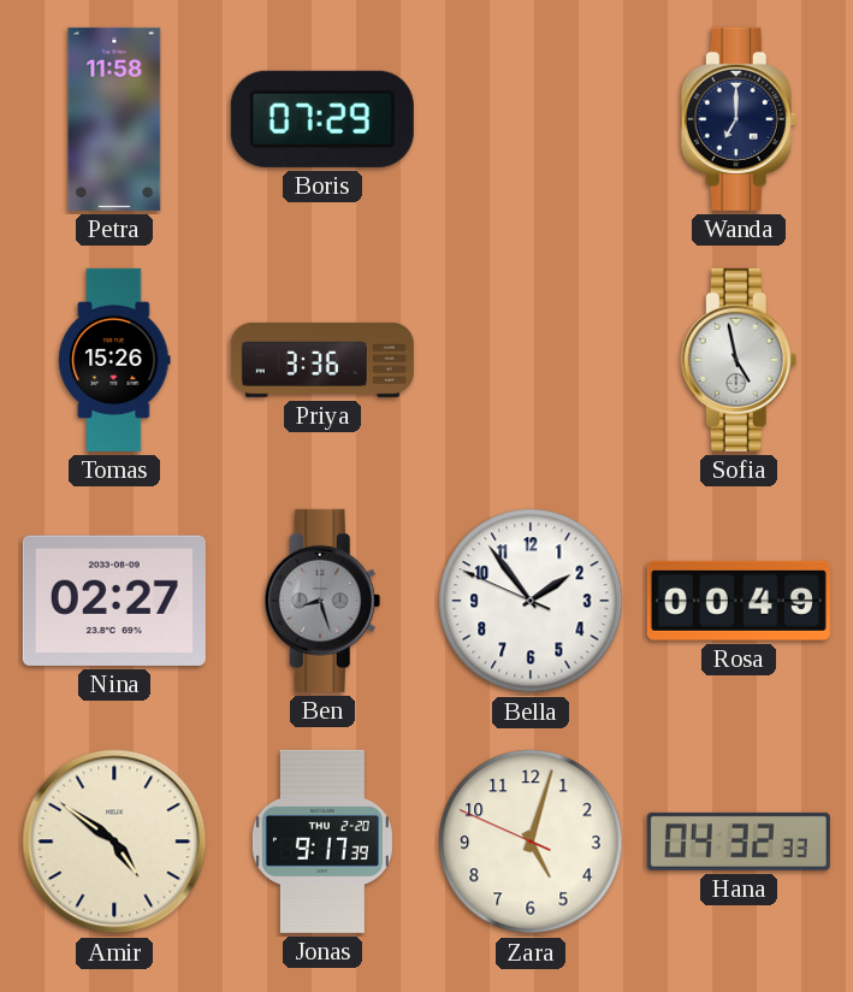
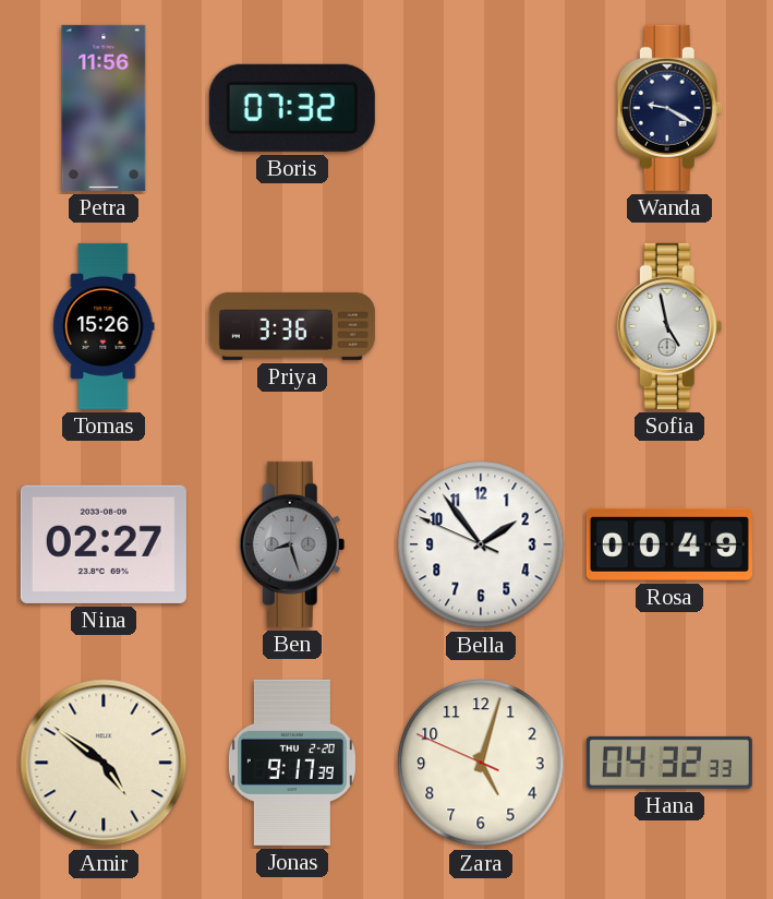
Petra: 11:58 -> 11:56
Boris: 07:29 -> 07:32
Wanda: 7:00 -> 9:20
